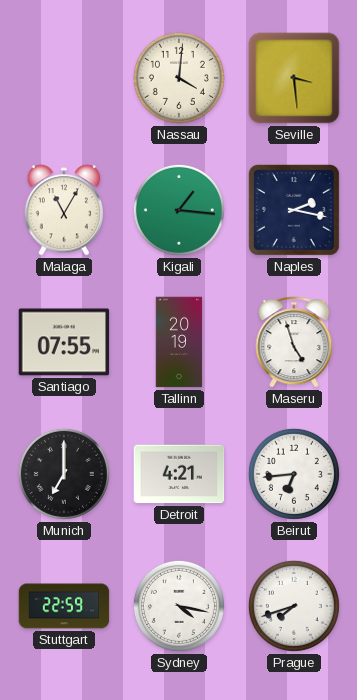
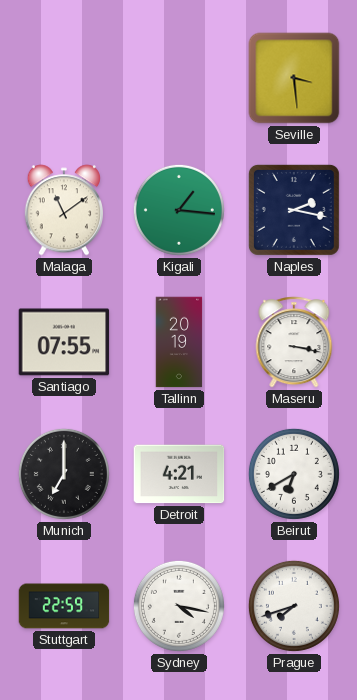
Nassau: 4:01 -> none
Malaga: 11:05 -> 11:09
Maseru: 4:57 -> 3:17
Beirut: 6:44 -> 6:40
